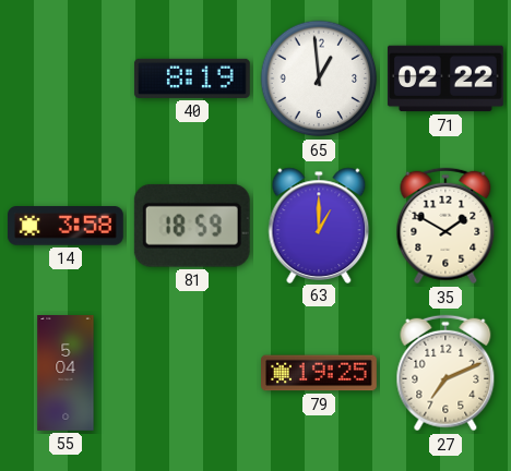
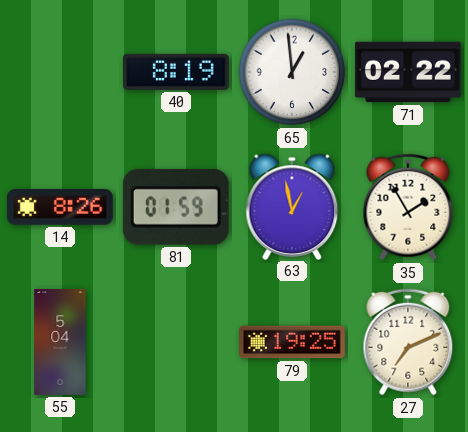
14: 3:58 -> 8:26
81: 18:59 -> 01:59
63: 1:00 -> 12:58
35: 1:50 -> 1:55
